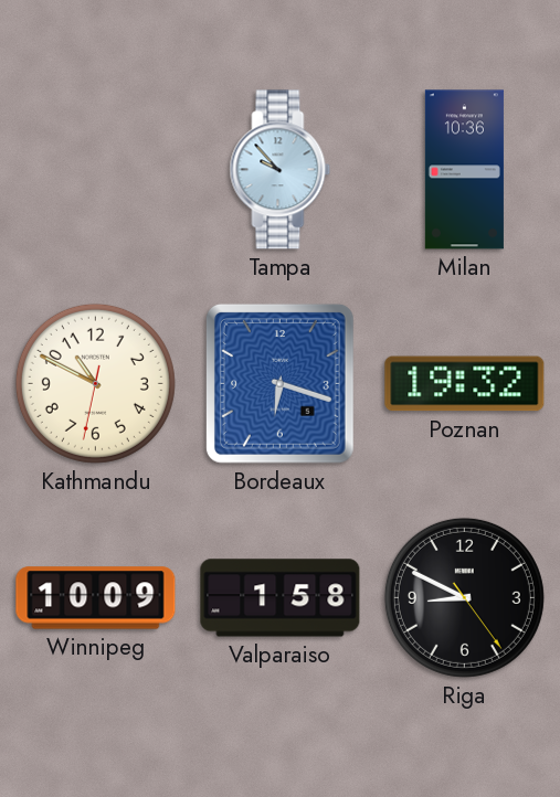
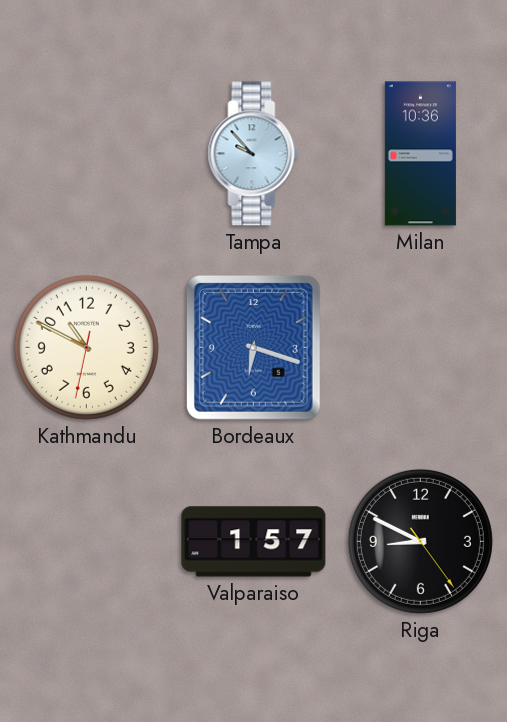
Poznan: 19:32 -> none
Winnipeg: 10:09 -> none
Valparaiso: 1:58 -> 1:57
